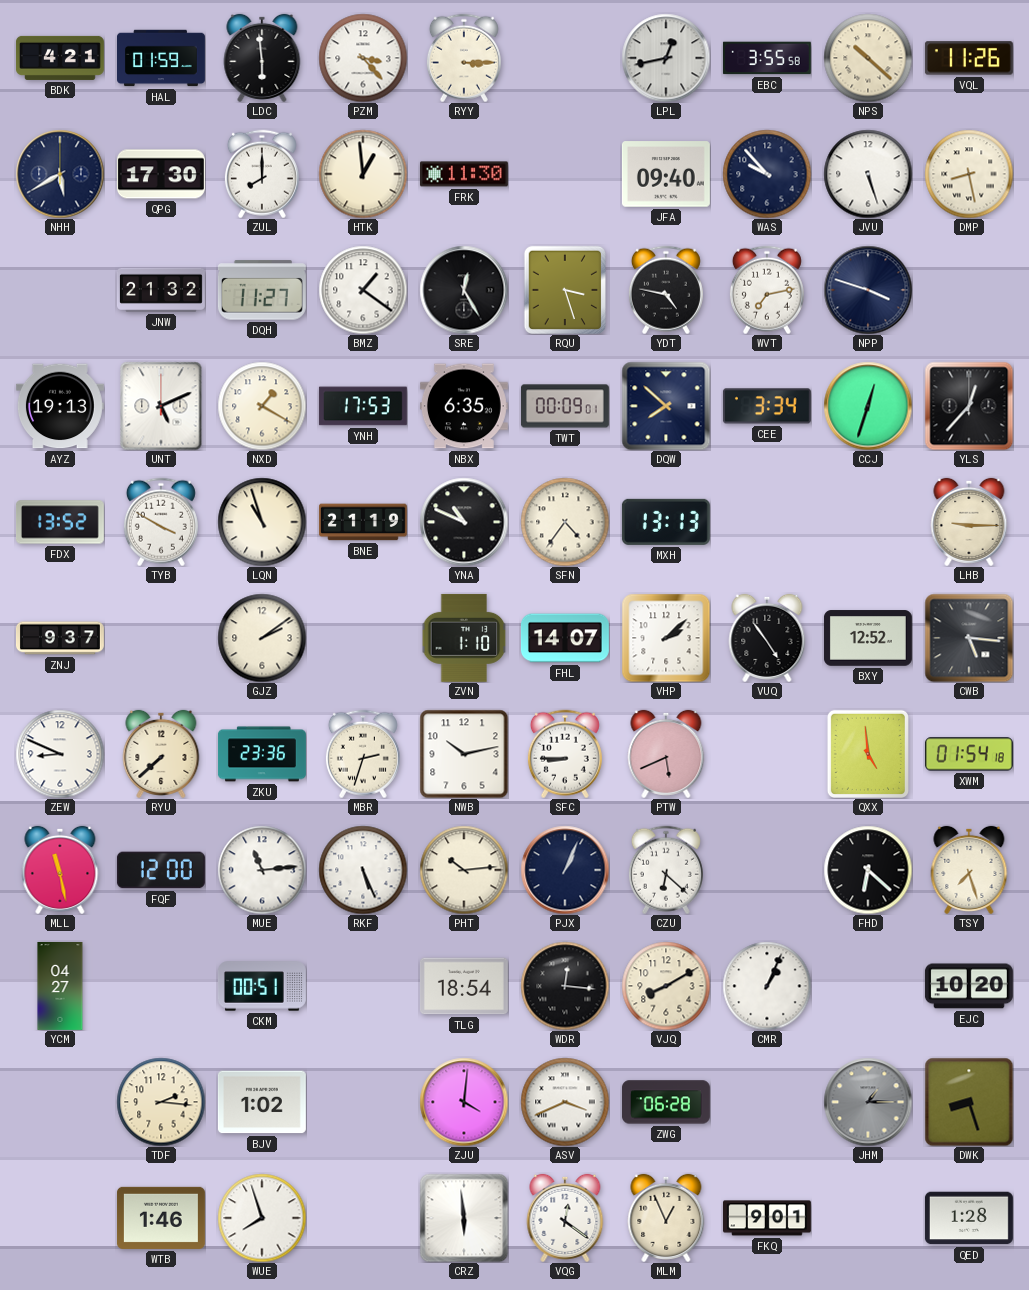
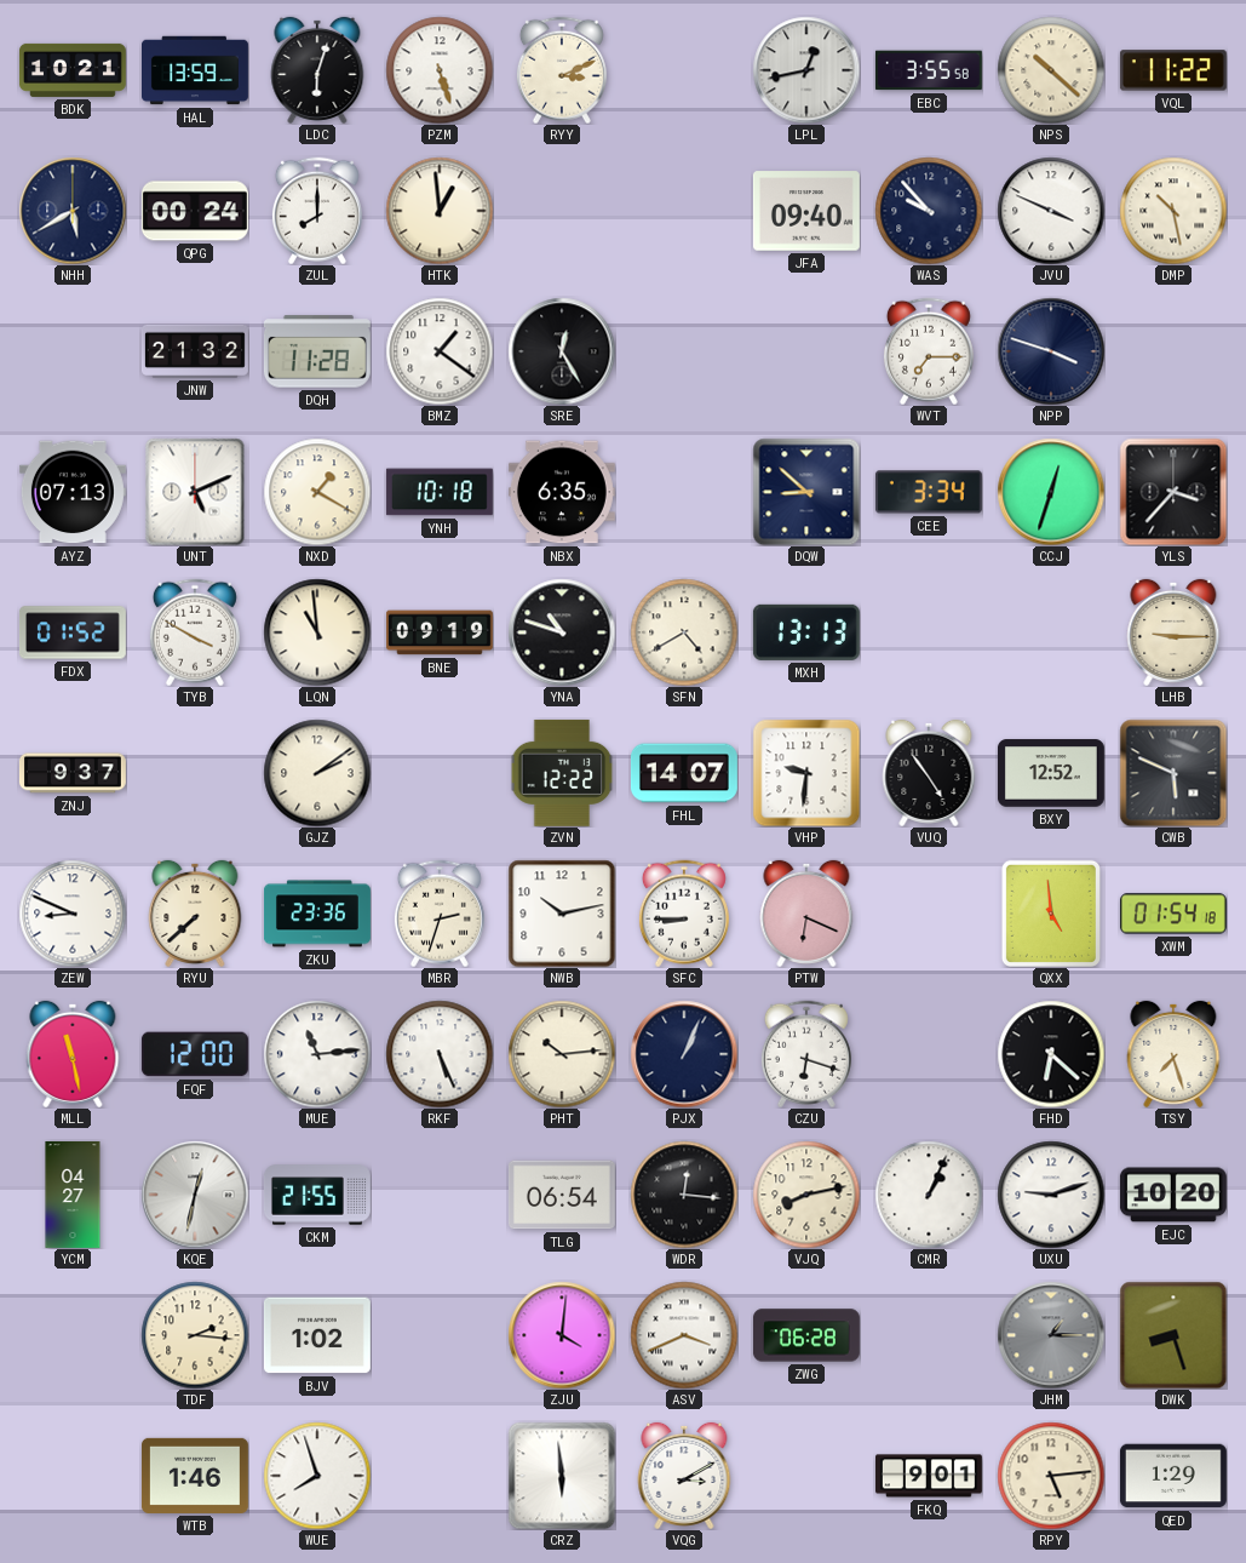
BDK: 4:21 -> 10:21
HAL: 01:59 -> 13:59
LDC: 5:59 -> 6:03
PZM: 3:23 -> 5:27
RYY: 3:15 -> 3:11
VQL: 11:26 -> 11:22
QPG: 17:30 -> 00:24
FRK: 11:30 -> none
JVU: 5:27 -> 3:49
DMP: 8:28 -> 10:28
DQH: 11:27 -> 11:28
RQU: 3:27 -> none
YDT: 4:47 -> none
WVT: 7:13 -> 7:15
AYZ: 19:13 -> 07:13
YNH: 17:53 -> 10:18
TWT: 00:09 -> none
DQW: 7:52 -> 8:52
YLS: 12:37 -> 3:37
FDX: 13:52 -> 01:52
LQN: 10:57 -> 10:59
BNE: 21:19 -> 09:19
YNA: 10:49 -> 10:48
SFN: 4:36 -> 4:40
ZVN: 1:10 -> 12:22
VHP: 2:08 -> 9:31
CWB: 5:16 -> 5:49
PTW: 5:41 -> 6:19
CZU: 6:22 -> 6:18
KQE: none -> 12:32
CKM: 00:51 -> 21:55
TLG: 18:54 -> 06:54
VJQ: 8:10 -> 8:13
UXU: none -> 9:12
VQG: 12:21 -> 3:10
MLM: 12:56 -> none
RPY: none -> 5:14
QED: 1:28 -> 1:29
